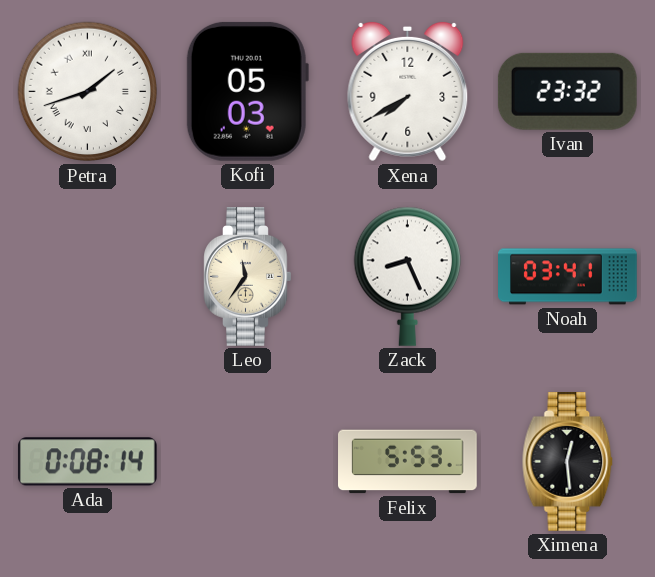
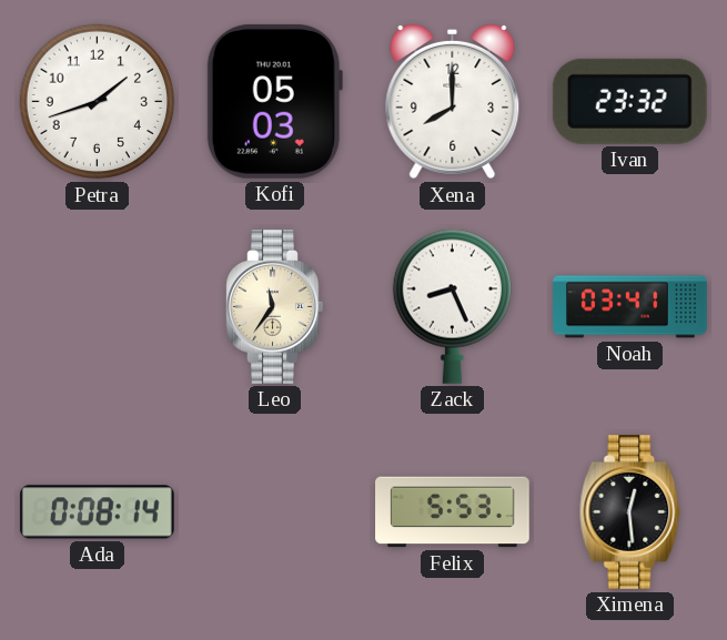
Petra numerals: Roman -> Arabic
Xena: 7:40 -> 8:00
